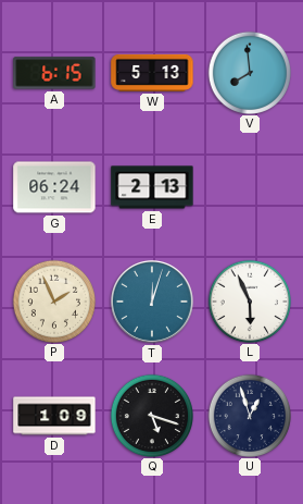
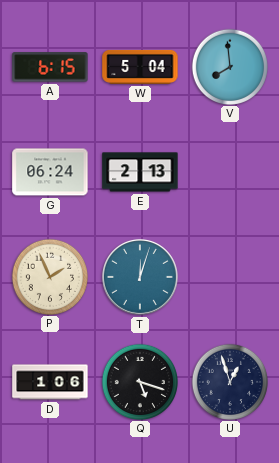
W: 5:13 -> 5:04
L: 5:56 -> none
D: 1:09 -> 1:06
